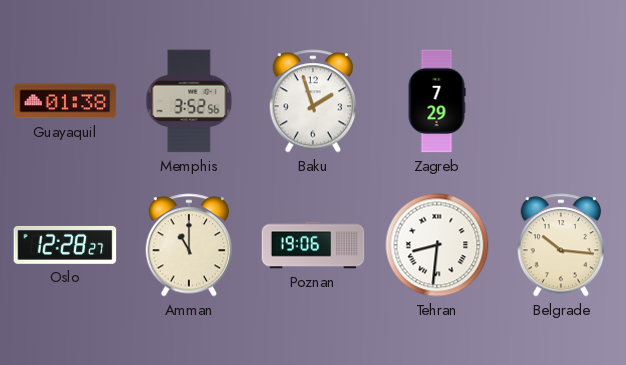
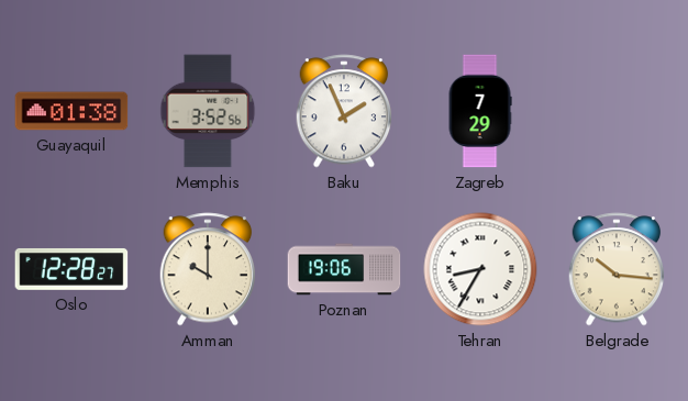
Baku: 1:57 -> 1:56
Amman: 11:00 -> 10:00
Tehran: 8:31 -> 8:35
